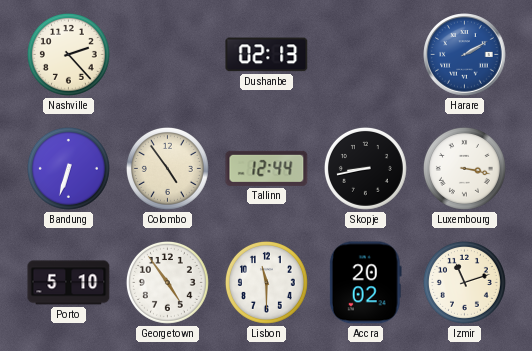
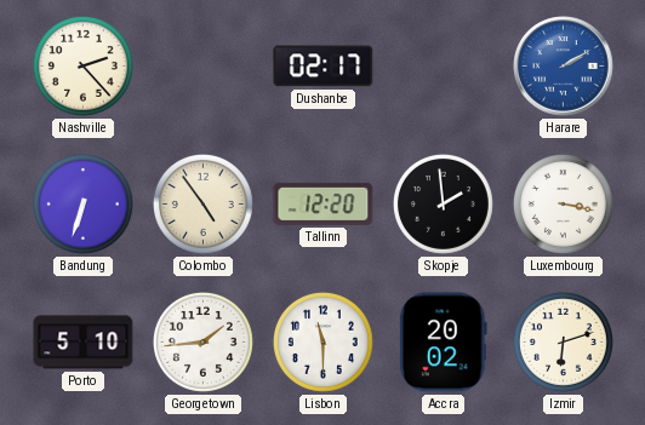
Dushanbe: 02:13 -> 02:17
Tallinn: 12:44 -> 12:20
Skopje: 8:43 -> 1:59
Georgetown: 4:54 -> 1:44
Izmir: 11:12 -> 6:12
